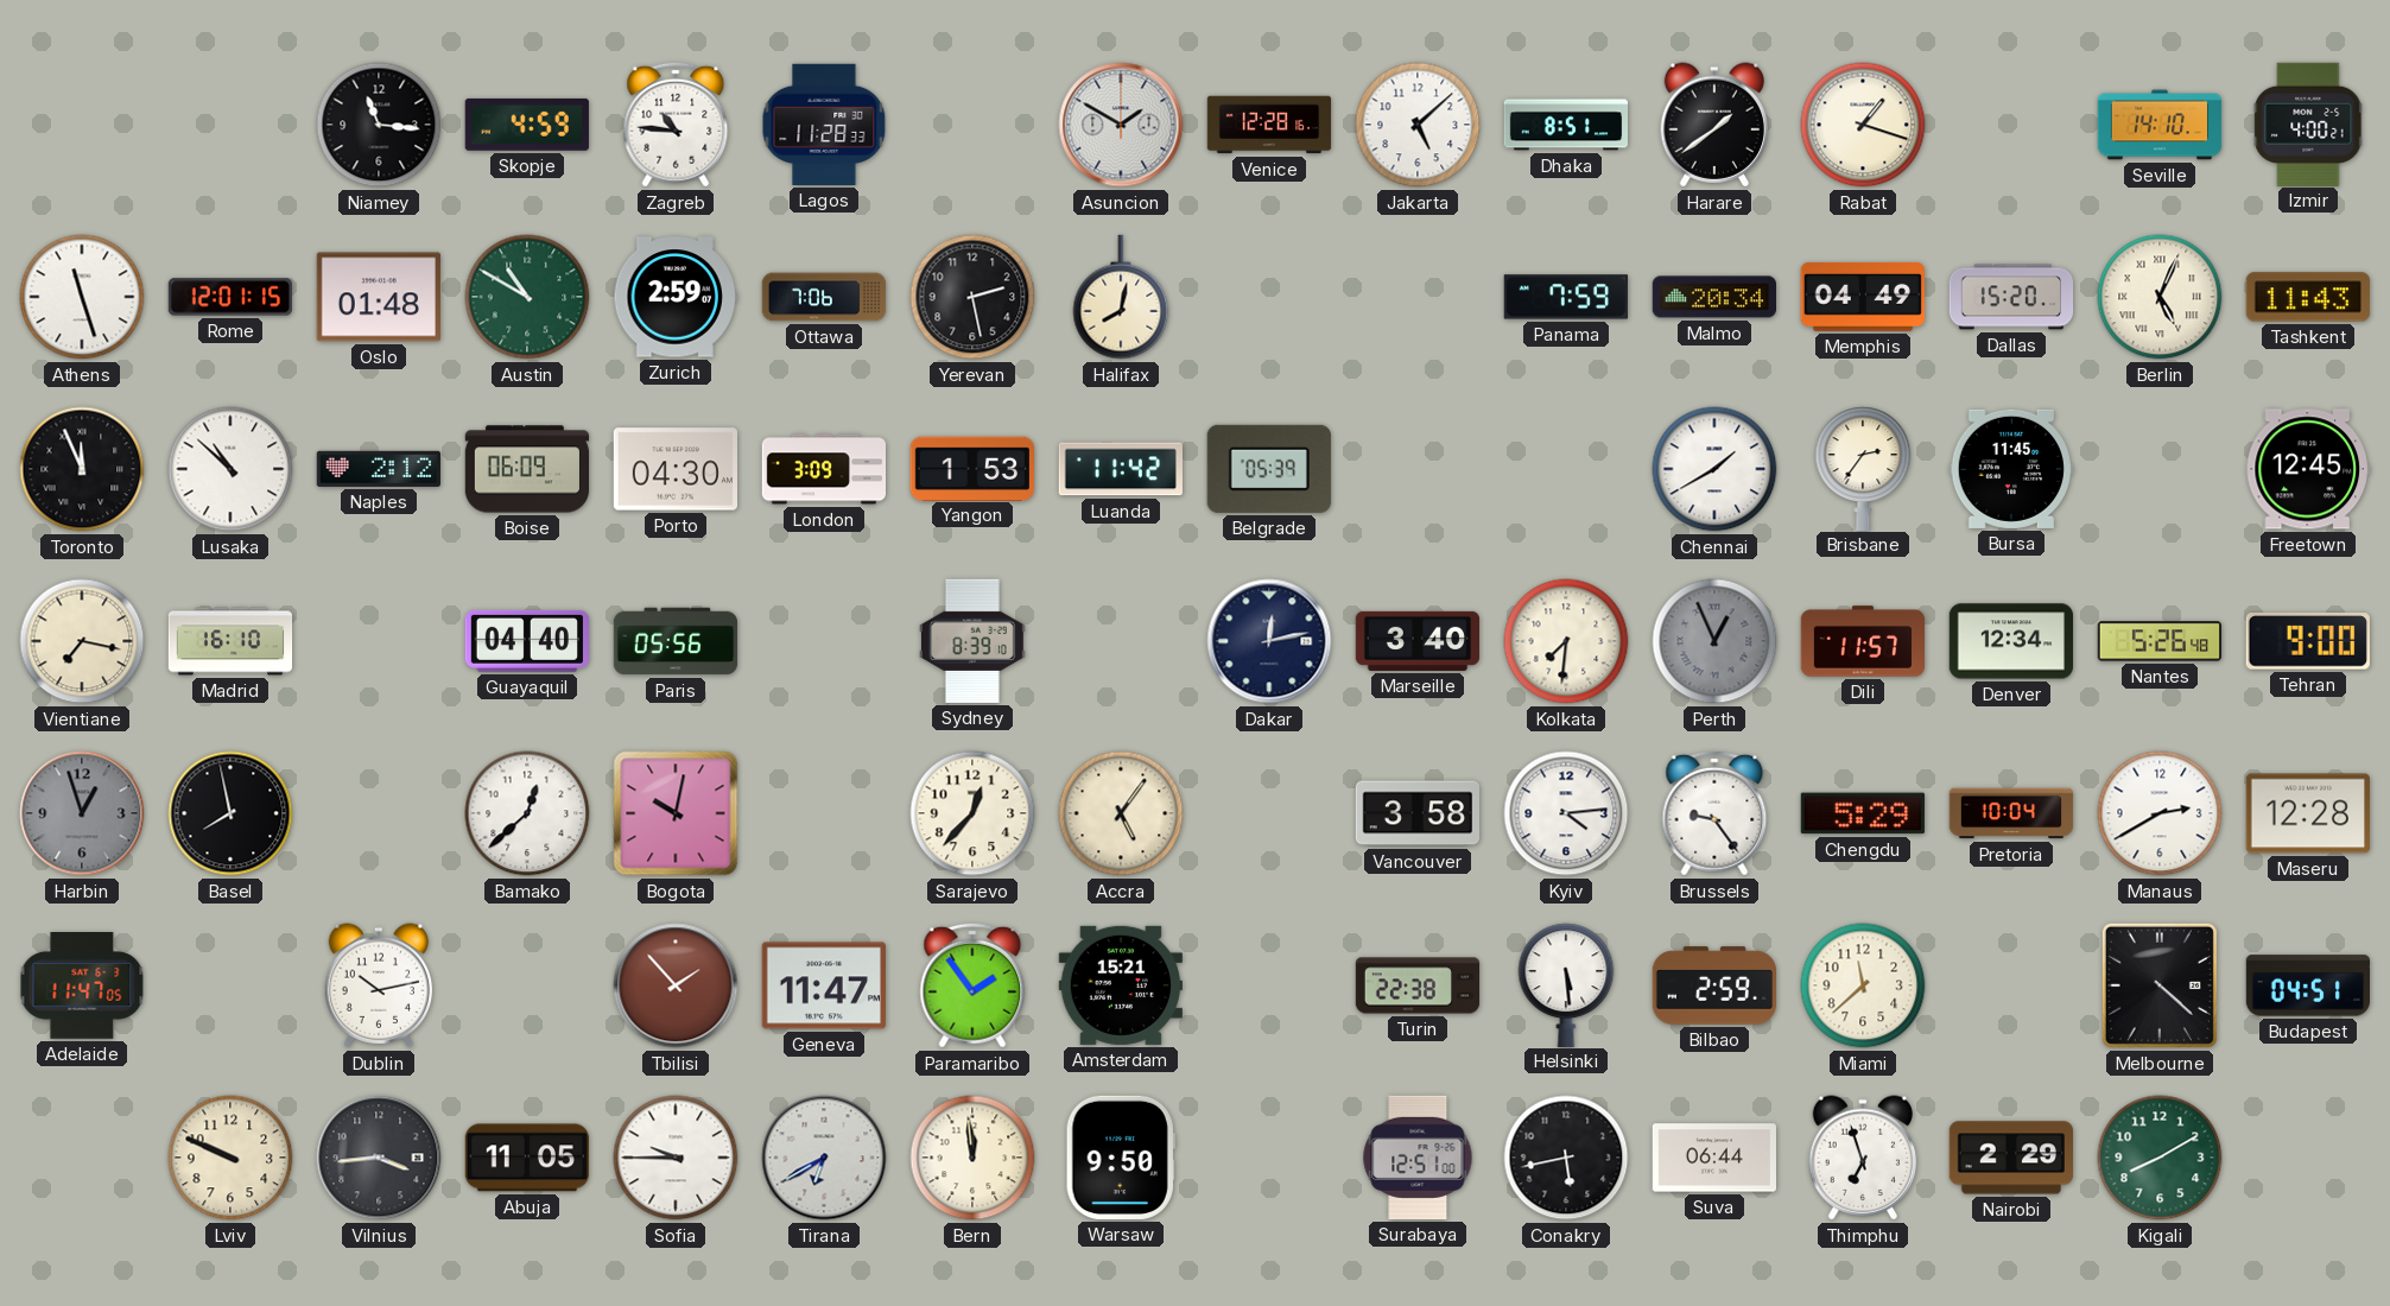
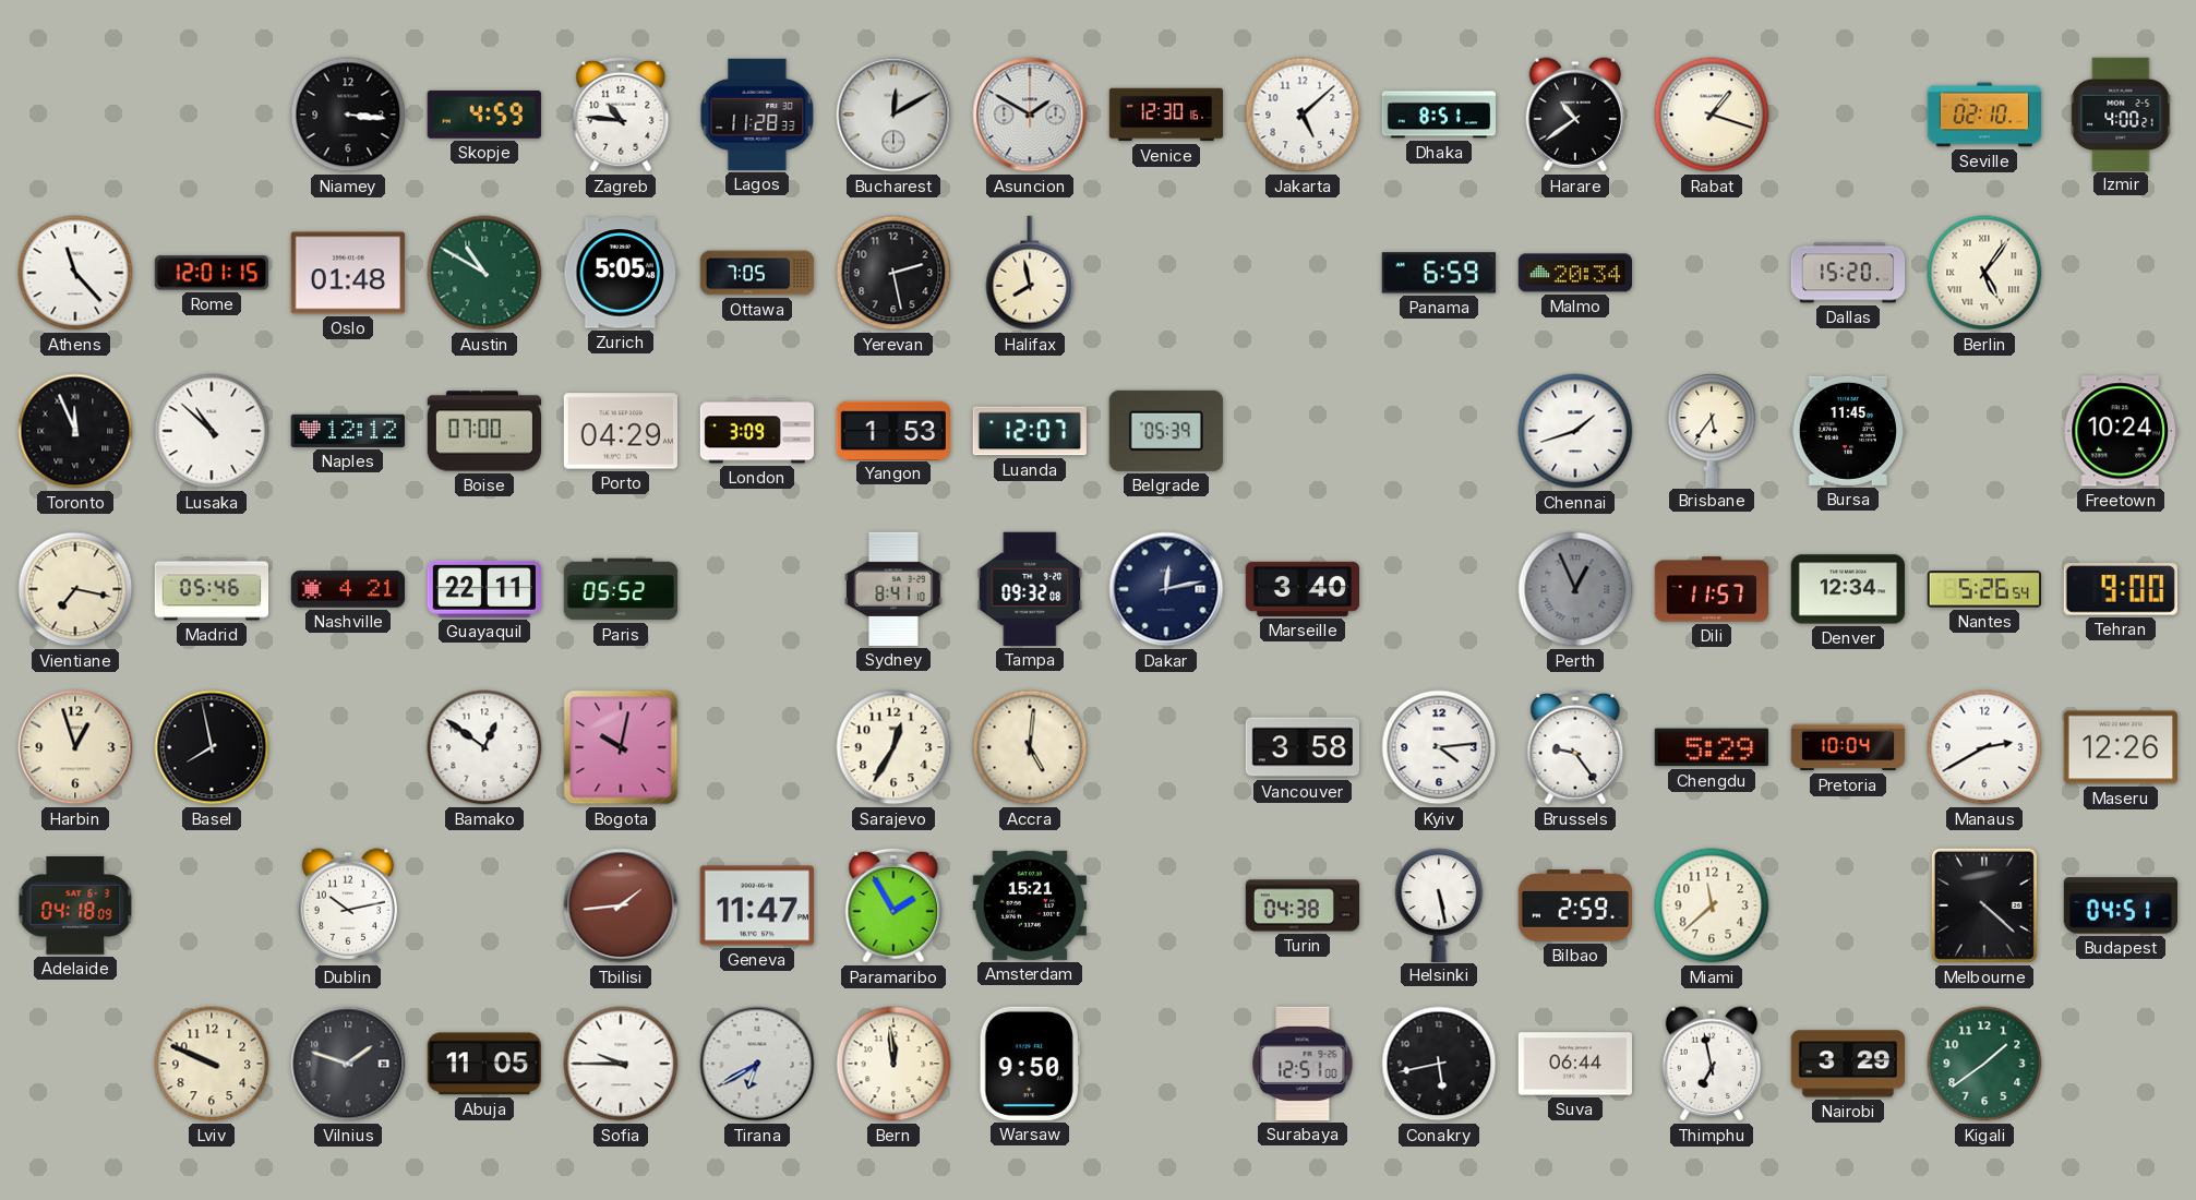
Niamey: 11:16 -> 3:16
Bucharest: none -> 12:10
Venice: 12:28 -> 12:30
Harare: 1:39 -> 10:39
Seville: 14:10 -> 02:10
Athens: 11:27 -> 11:23
Zurich: 2:59 -> 5:05
Ottawa: 7:06 -> 7:05
Halifax: 8:02 -> 7:58
Panama: 7:59 -> 6:59
Memphis: 04:49 -> none
Berlin: 5:04 -> 5:06
Tashkent: 11:43 -> none
Naples: 2:12 -> 12:12
Boise: 06:09 -> 07:00
Porto: 04:30 -> 04:29
Luanda: 11:42 -> 12:07
Chennai: 1:40 -> 1:42
Brisbane: 2:36 -> 5:36
Freetown: 12:45 -> 10:24
Madrid: 16:10 -> 05:46
Nashville: none -> 4:21
Guayaquil: 04:40 -> 22:11
Paris: 05:56 -> 05:52
Sydney: 8:39 -> 8:41
Tampa: none -> 09:32
Kolkata: 7:31 -> none
Nantes: 5:26:48 -> 5:26:54
Harbin dial: grey -> cream
Bamako: 12:38 -> 12:51
Sarajevo: 12:37 -> 12:35
Accra: 5:06 -> 5:01
Maseru: 12:28 -> 12:26
Adelaide: 11:47 -> 04:18
Tbilisi: 1:53 -> 1:44
Paramaribo: 1:54 -> 1:55
Turin: 22:38 -> 04:38
Helsinki: 5:29 -> 5:28
Vilnius: 3:44 -> 1:48
Thimphu: 6:57 -> 6:58
Nairobi: 2:29 -> 3:29
Kigali: 8:10 -> 1:39
